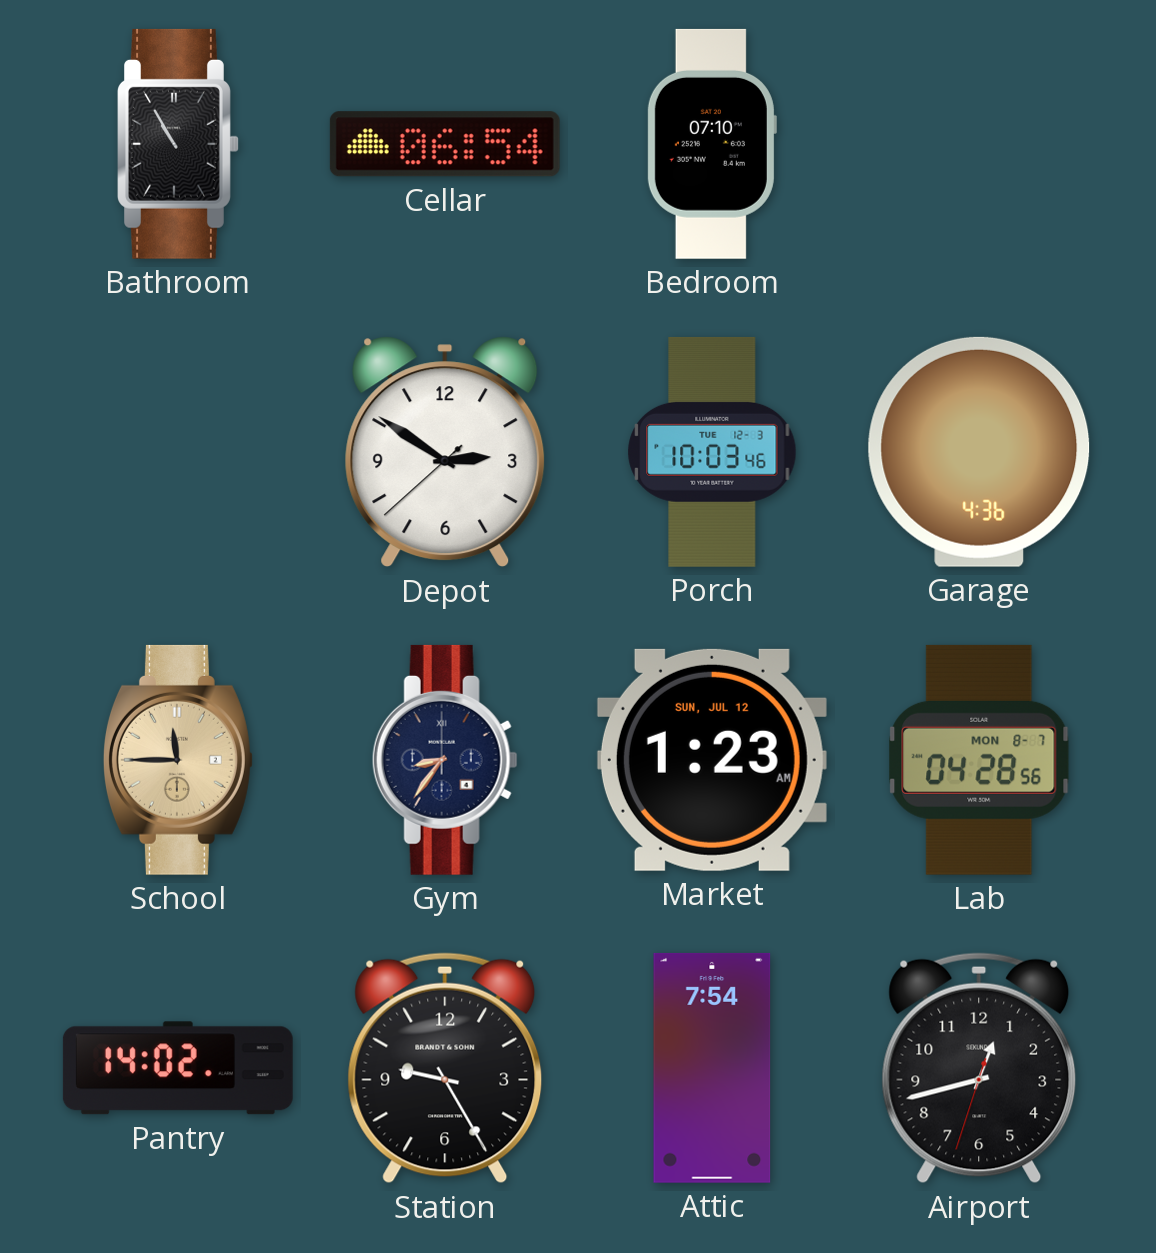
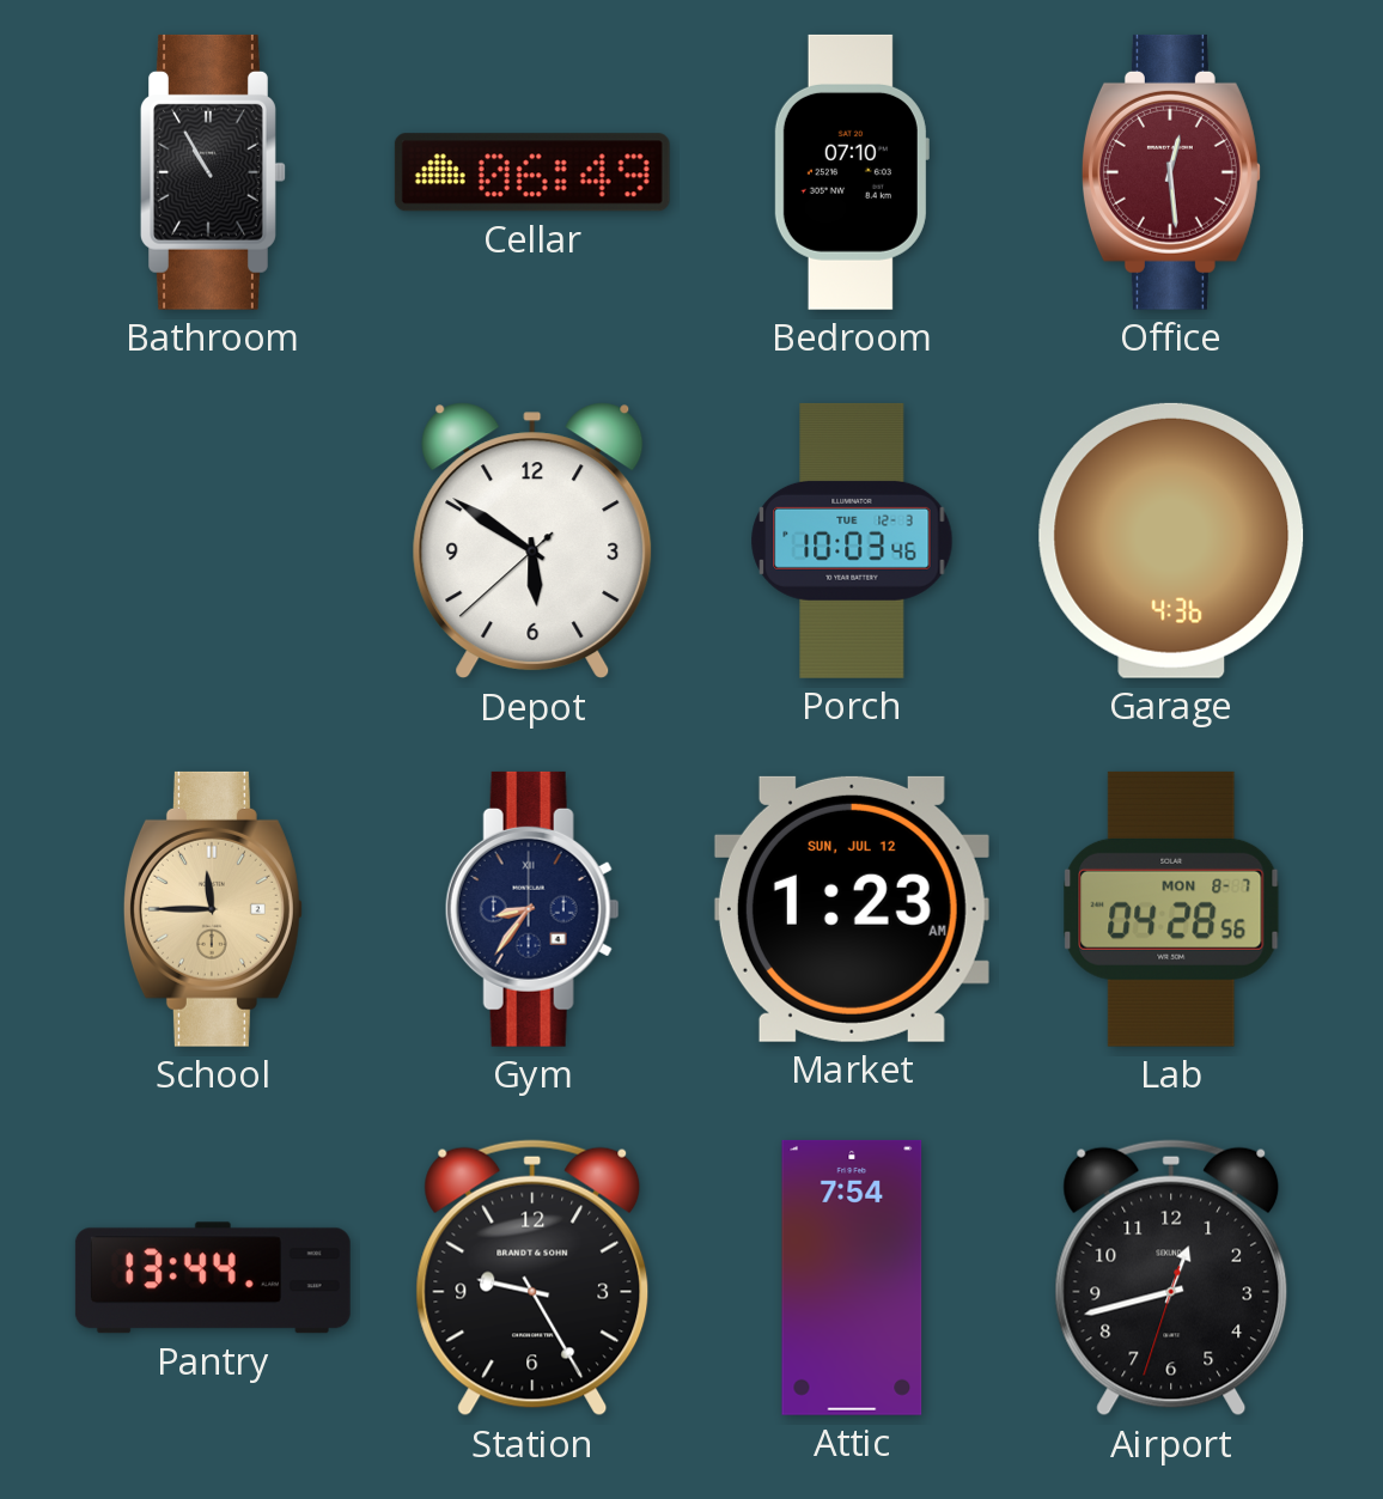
Cellar: 06:54 -> 06:49
Office: none -> 12:29
Depot: 2:50 -> 5:50
Pantry: 14:02 -> 13:44
